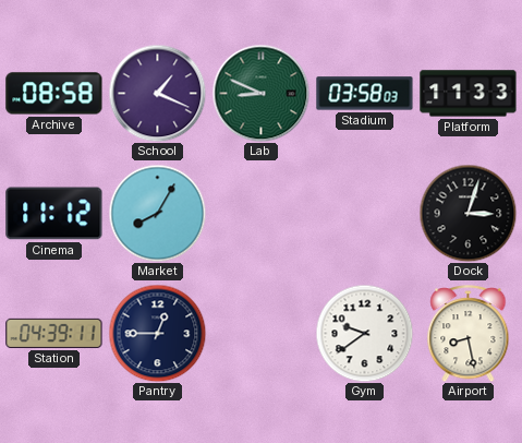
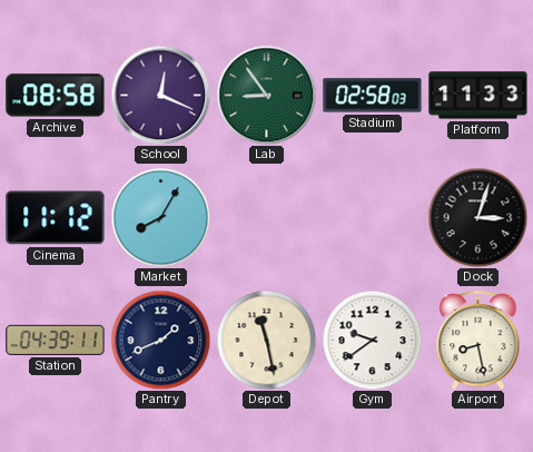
School: 1:19 -> 12:19
Lab: 8:49 -> 8:54
Stadium: 03:58 -> 02:58
Pantry: 12:45 -> 1:41
Depot: none -> 11:28
